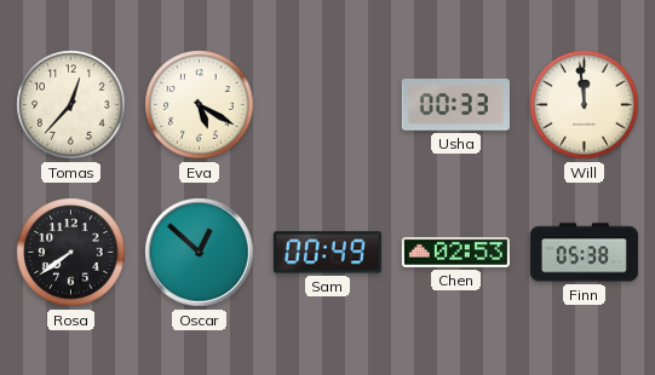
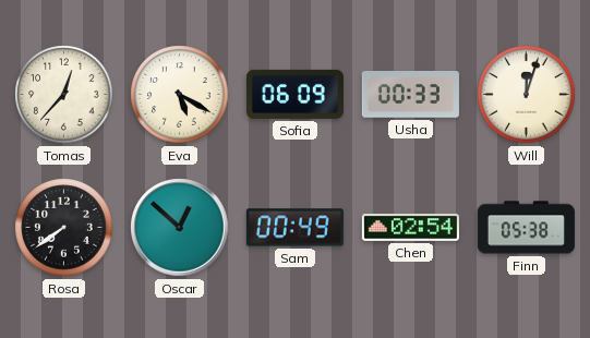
Sofia: none -> 06:09
Will: 11:59 -> 12:03
Chen: 02:53 -> 02:54
